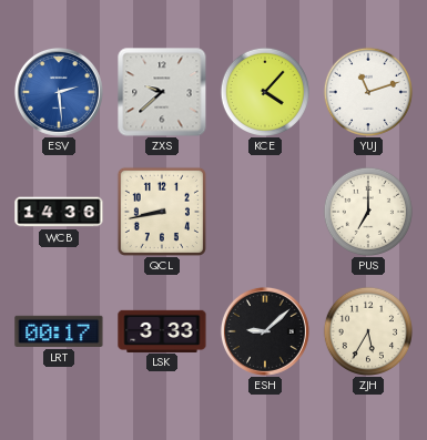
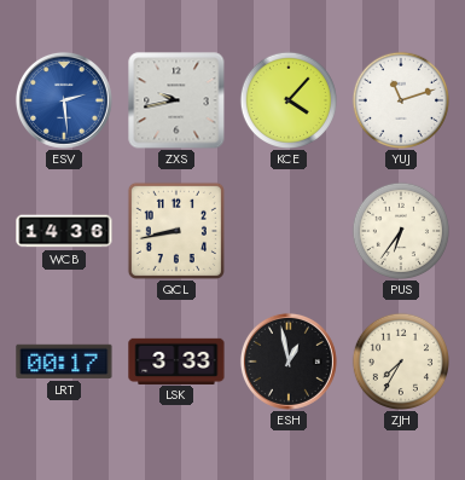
ZXS: 9:38 -> 9:43
PUS: 7:00 -> 6:36
ESH: 9:08 -> 12:58
ZJH: 5:35 -> 7:35
